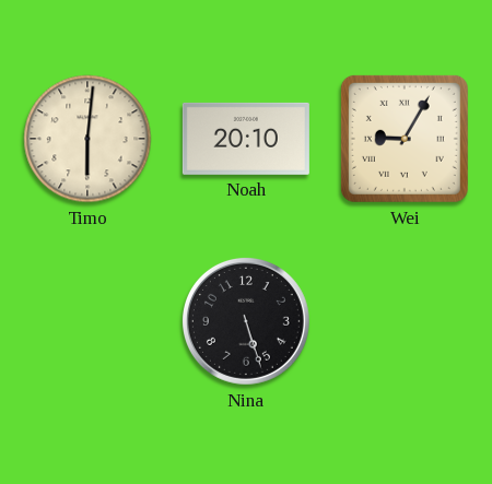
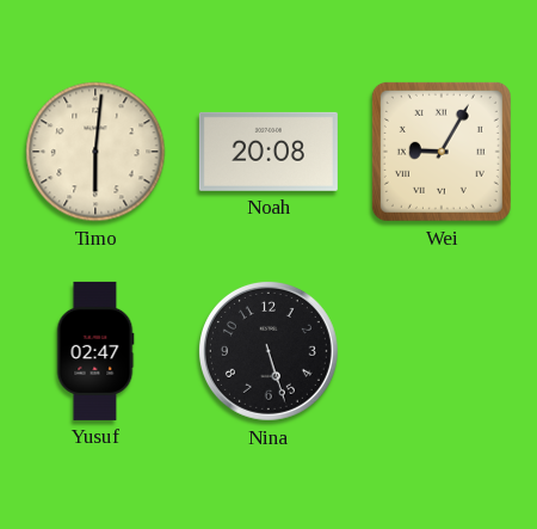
Noah: 20:10 -> 20:08
Yusuf: none -> 02:47
